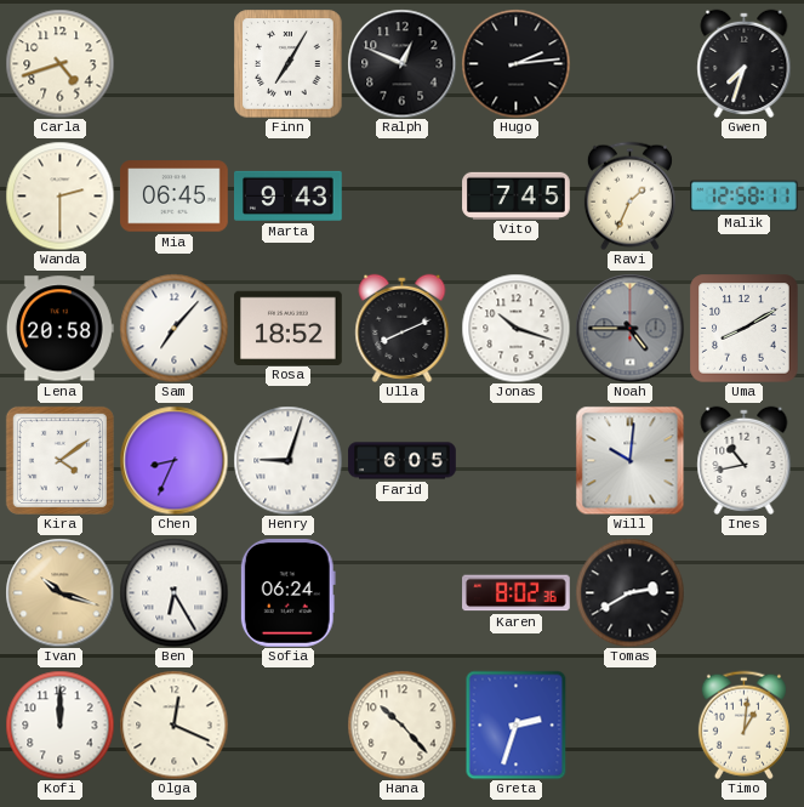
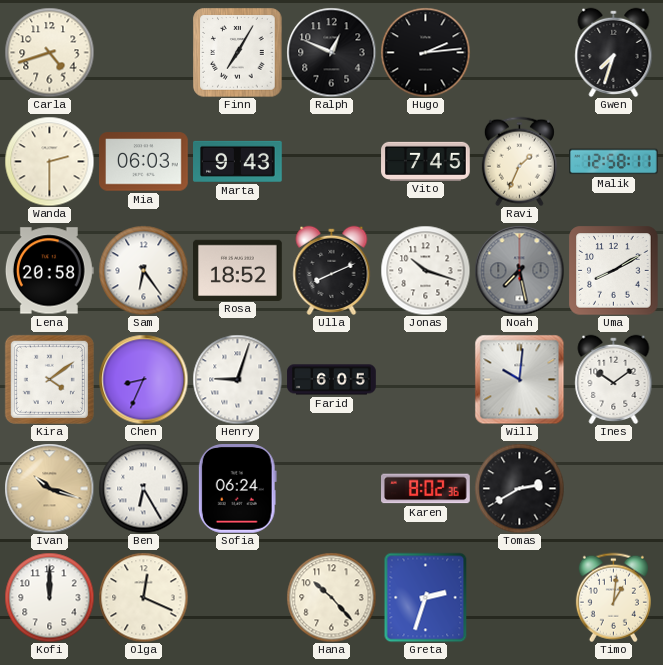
Mia: 06:45 -> 06:03
Sam: 7:07 -> 6:24
Noah: 4:45 -> 7:28
Ines: 10:43 -> 10:09
